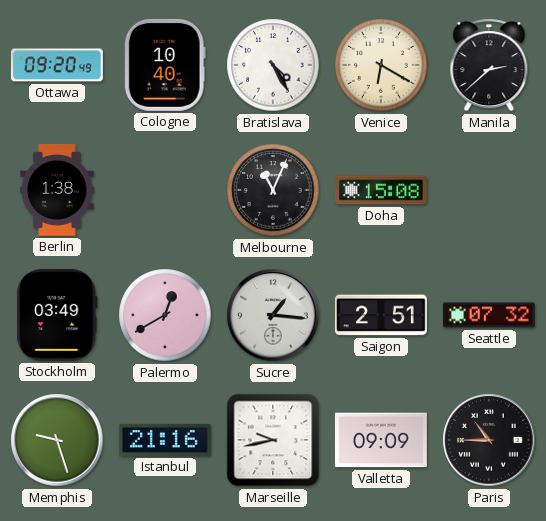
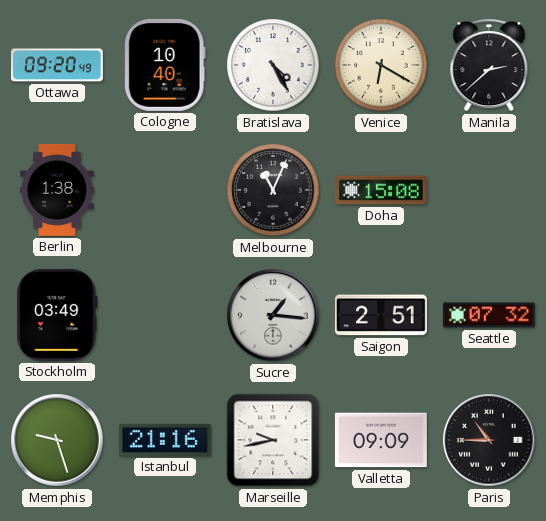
Palermo: 12:40 -> none
